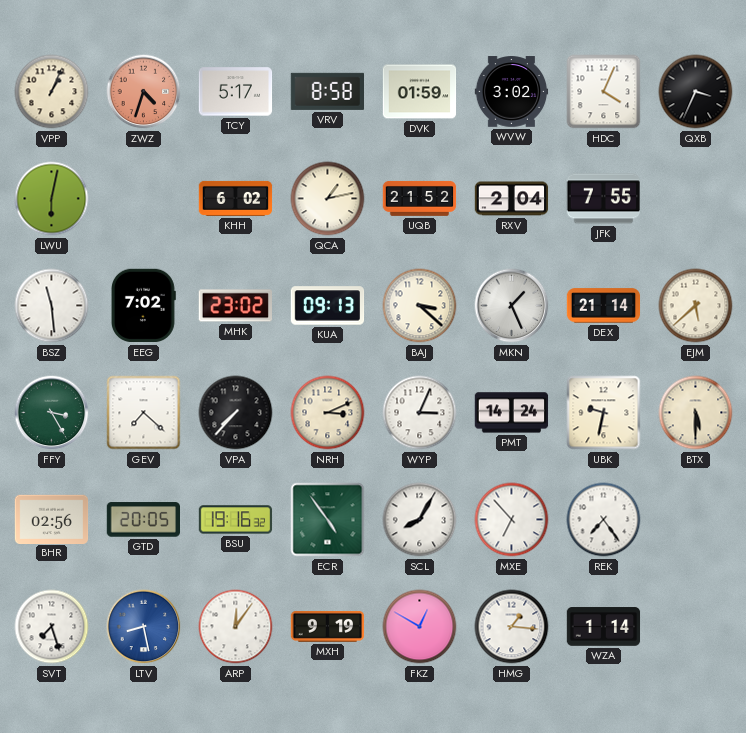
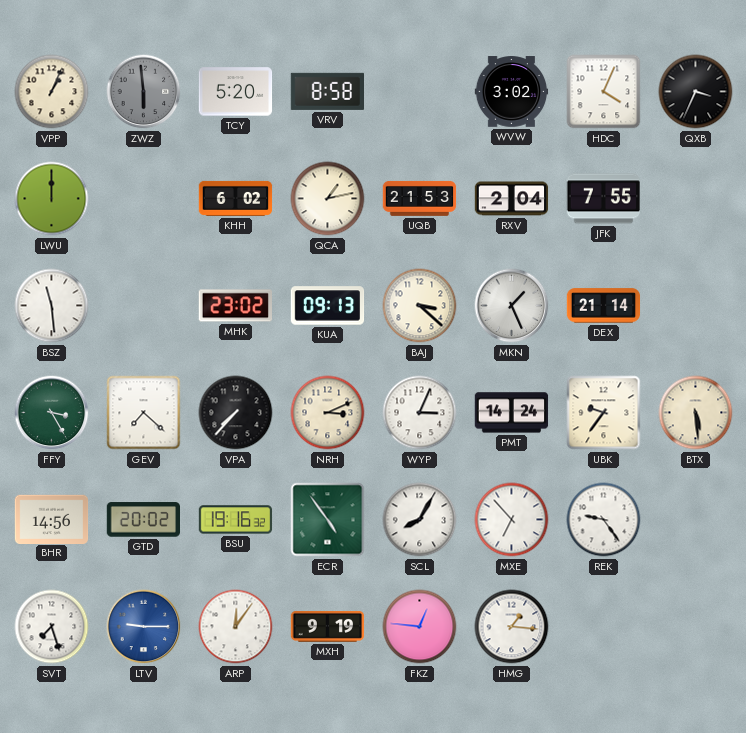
ZWZ: 4:33 -> 5:59
ZWZ dial: salmon -> grey
TCY: 5:17 -> 5:20
DVK: 01:59 -> none
LWU: 6:02 -> 12:00
UQB: 21:52 -> 21:53
EEG: 7:02 -> none
EJM: 5:38 -> none
UBK: 9:32 -> 9:36
BTX: 5:30 -> 5:29
BHR: 02:56 -> 14:56
GTD: 20:05 -> 20:02
REK: 7:24 -> 9:24
LTV: 8:28 -> 9:15
FKZ: 12:50 -> 12:46
WZA: 1:14 -> none
